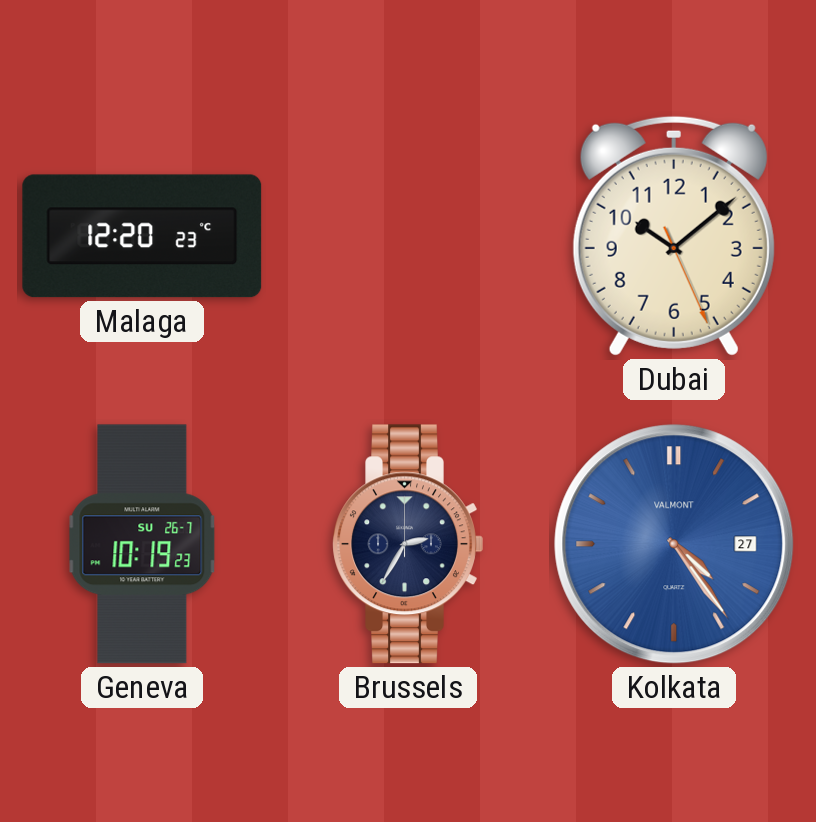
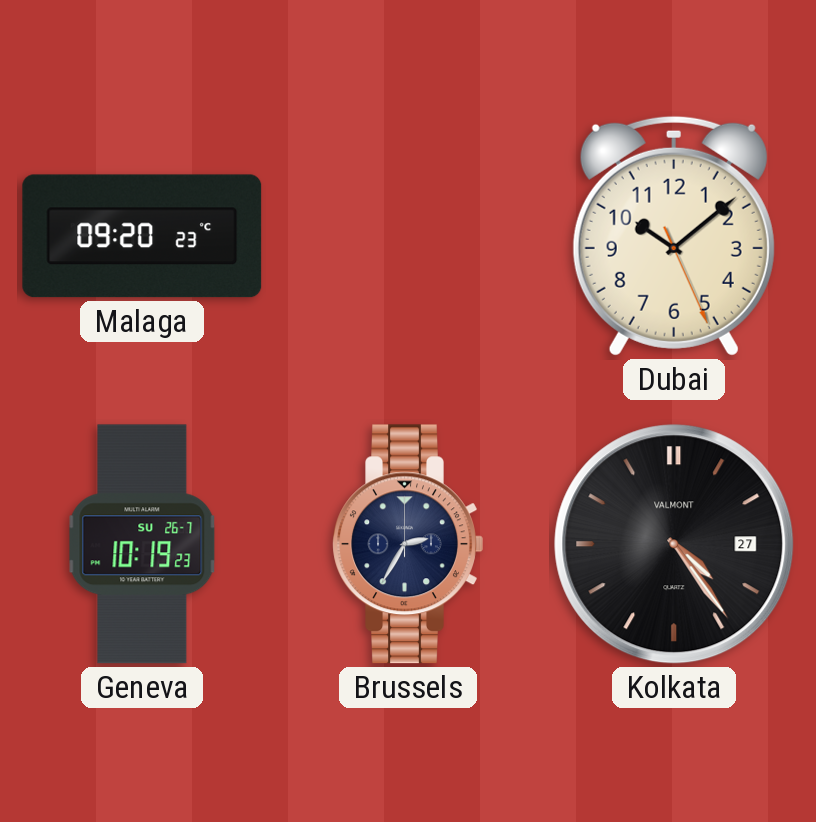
Malaga: 12:20 -> 09:20
Kolkata dial: blue -> black
